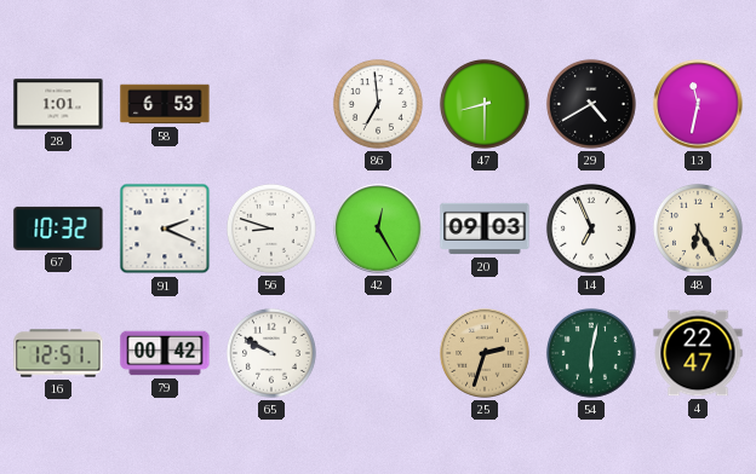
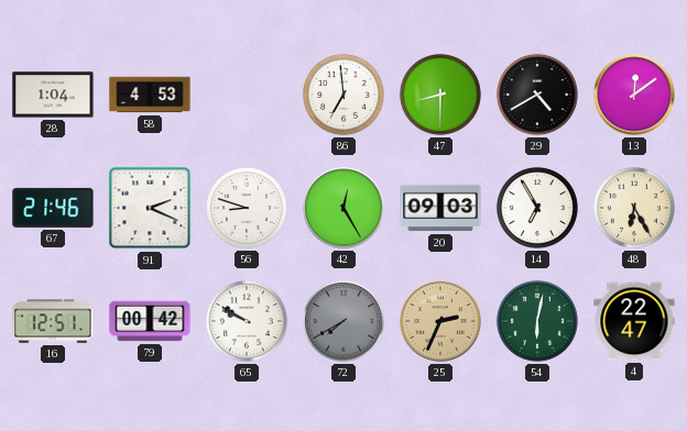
28: 1:01 -> 1:04
58: 6:53 -> 4:53
13: 11:32 -> 12:09
67: 10:32 -> 21:46
14: 6:56 -> 6:55
72: none -> 7:40
25: 2:33 -> 2:34
